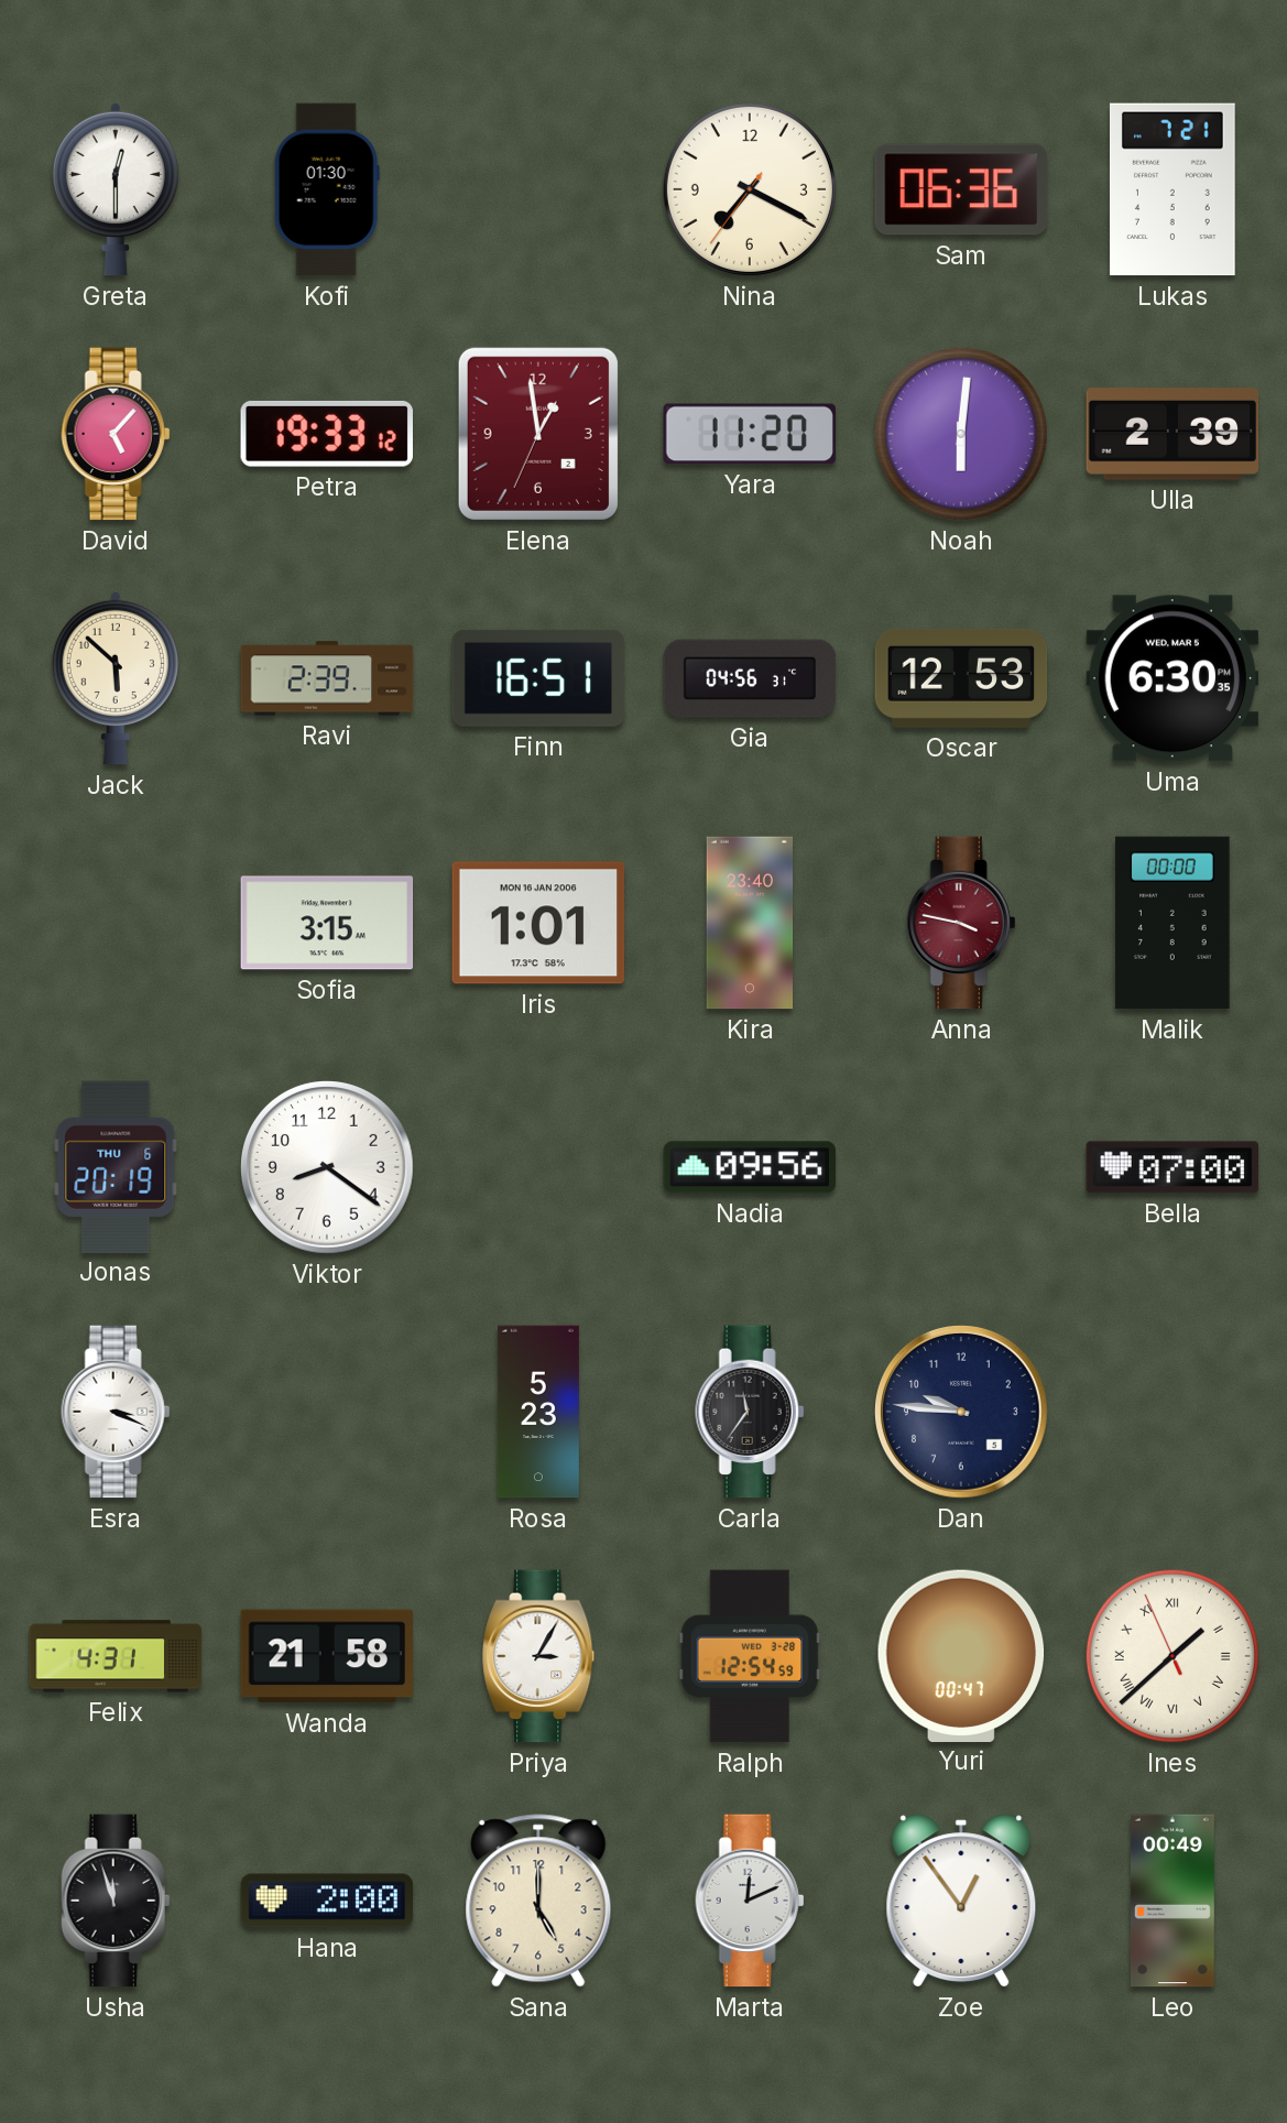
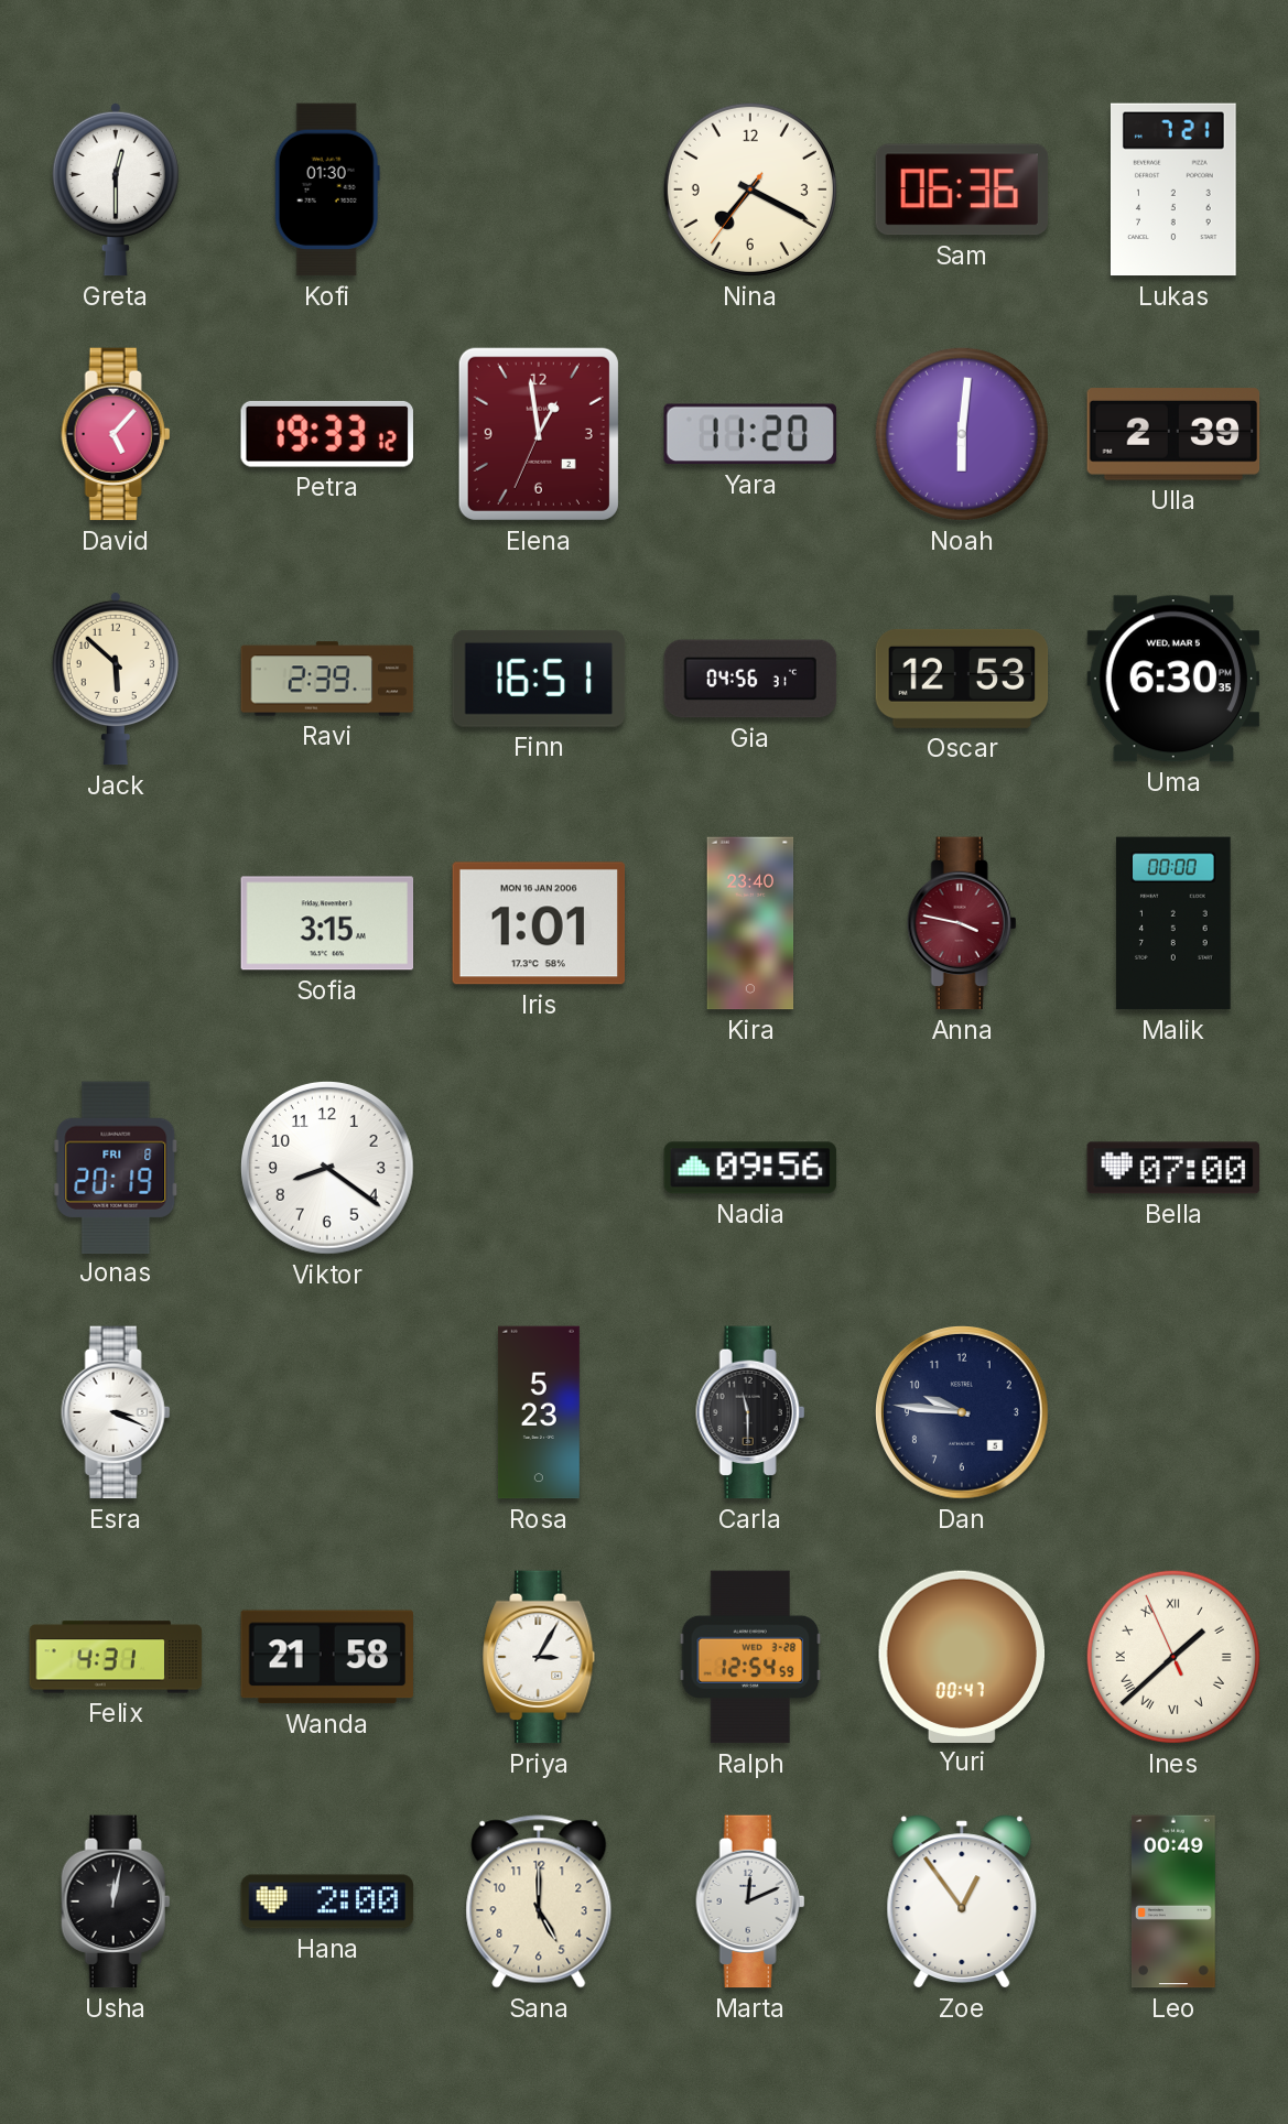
Jonas date: THU 6 -> FRI 8
Carla: 11:36 -> 11:30
Usha: 11:57 -> 12:02
